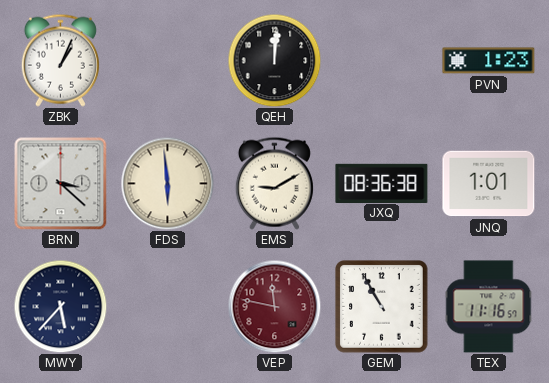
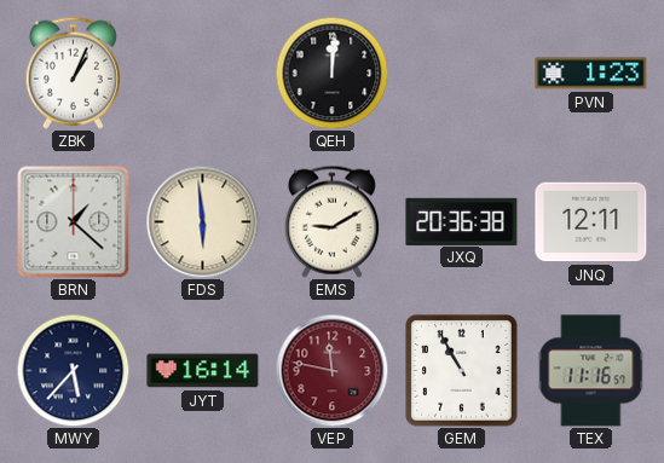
BRN: 3:22 -> 1:22
JXQ: 08:36 -> 20:36
JNQ: 1:01 -> 12:11
JYT: none -> 16:14
